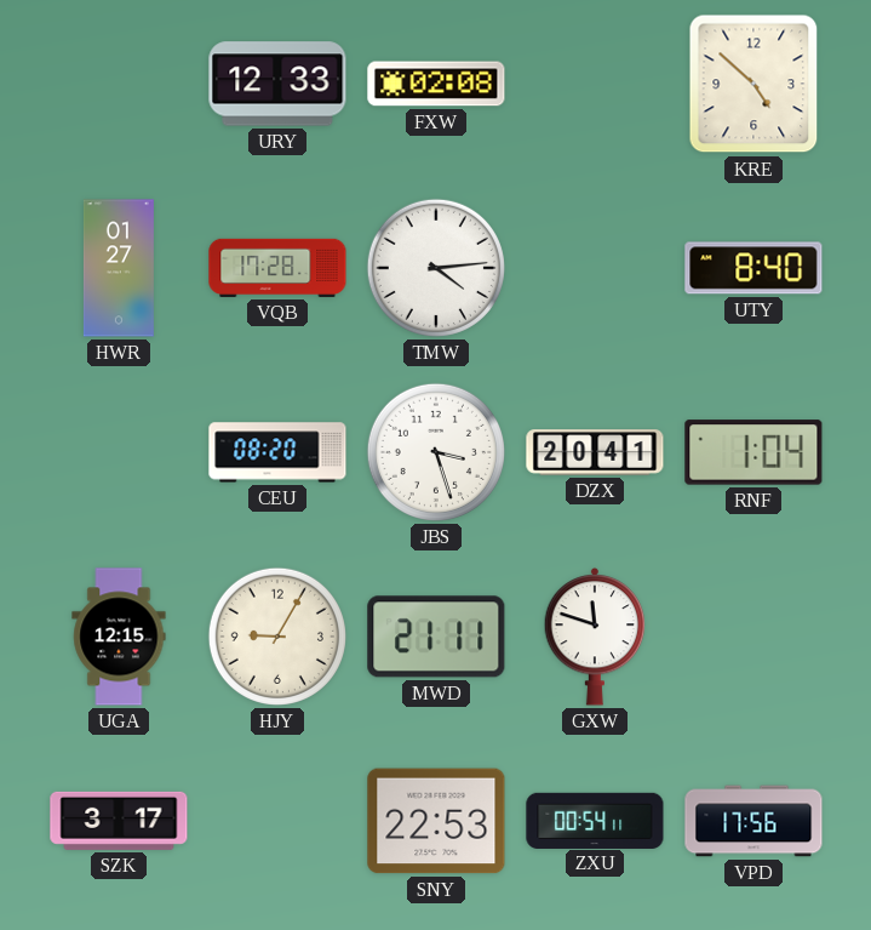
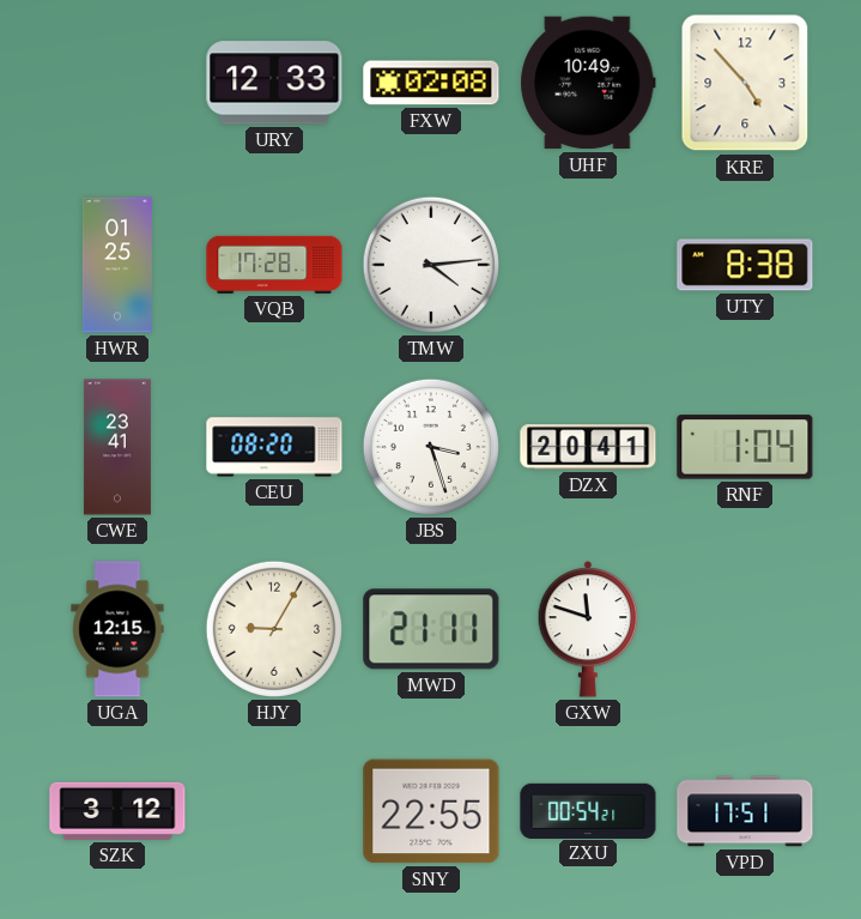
UHF: none -> 10:49
KRE: 4:52 -> 4:53
HWR: 01:27 -> 01:25
UTY: 8:40 -> 8:38
CWE: none -> 23:41
SZK: 3:17 -> 3:12
SNY: 22:53 -> 22:55
ZXU: 00:54:11 -> 00:54:21
VPD: 17:56 -> 17:51
